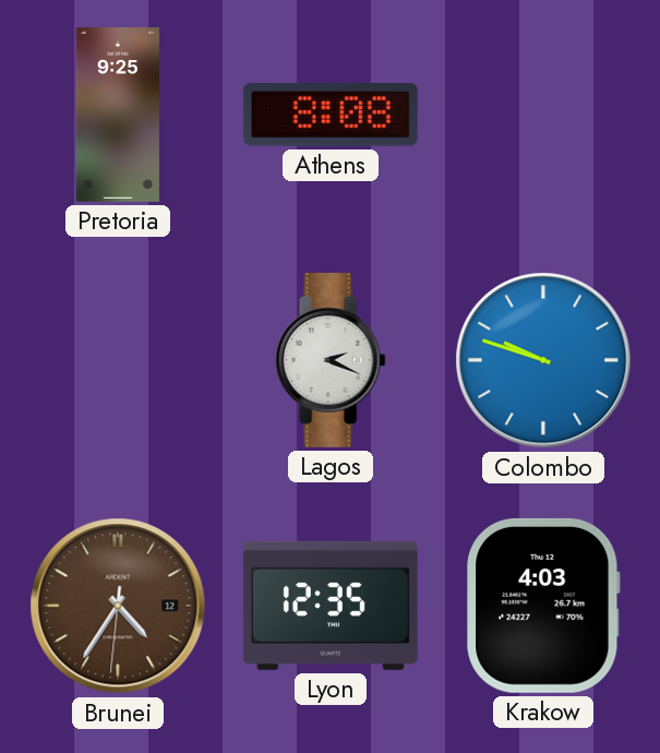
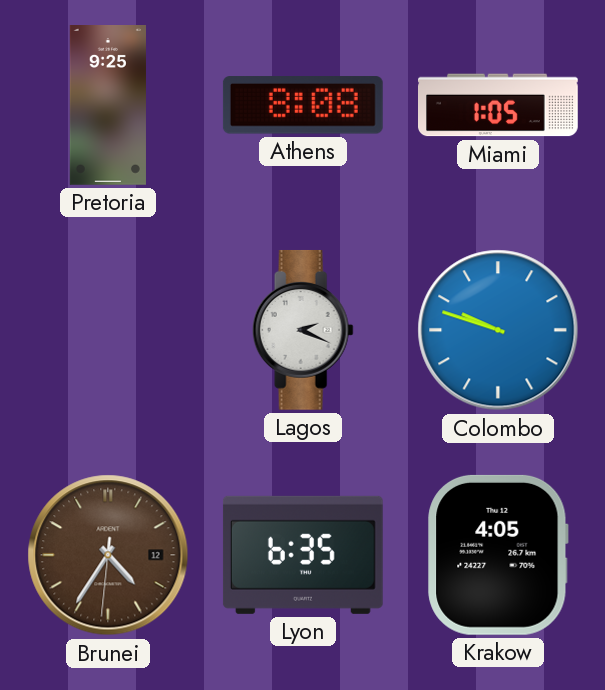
Miami: none -> 1:05
Lyon: 12:35 -> 6:35
Krakow: 4:03 -> 4:05
